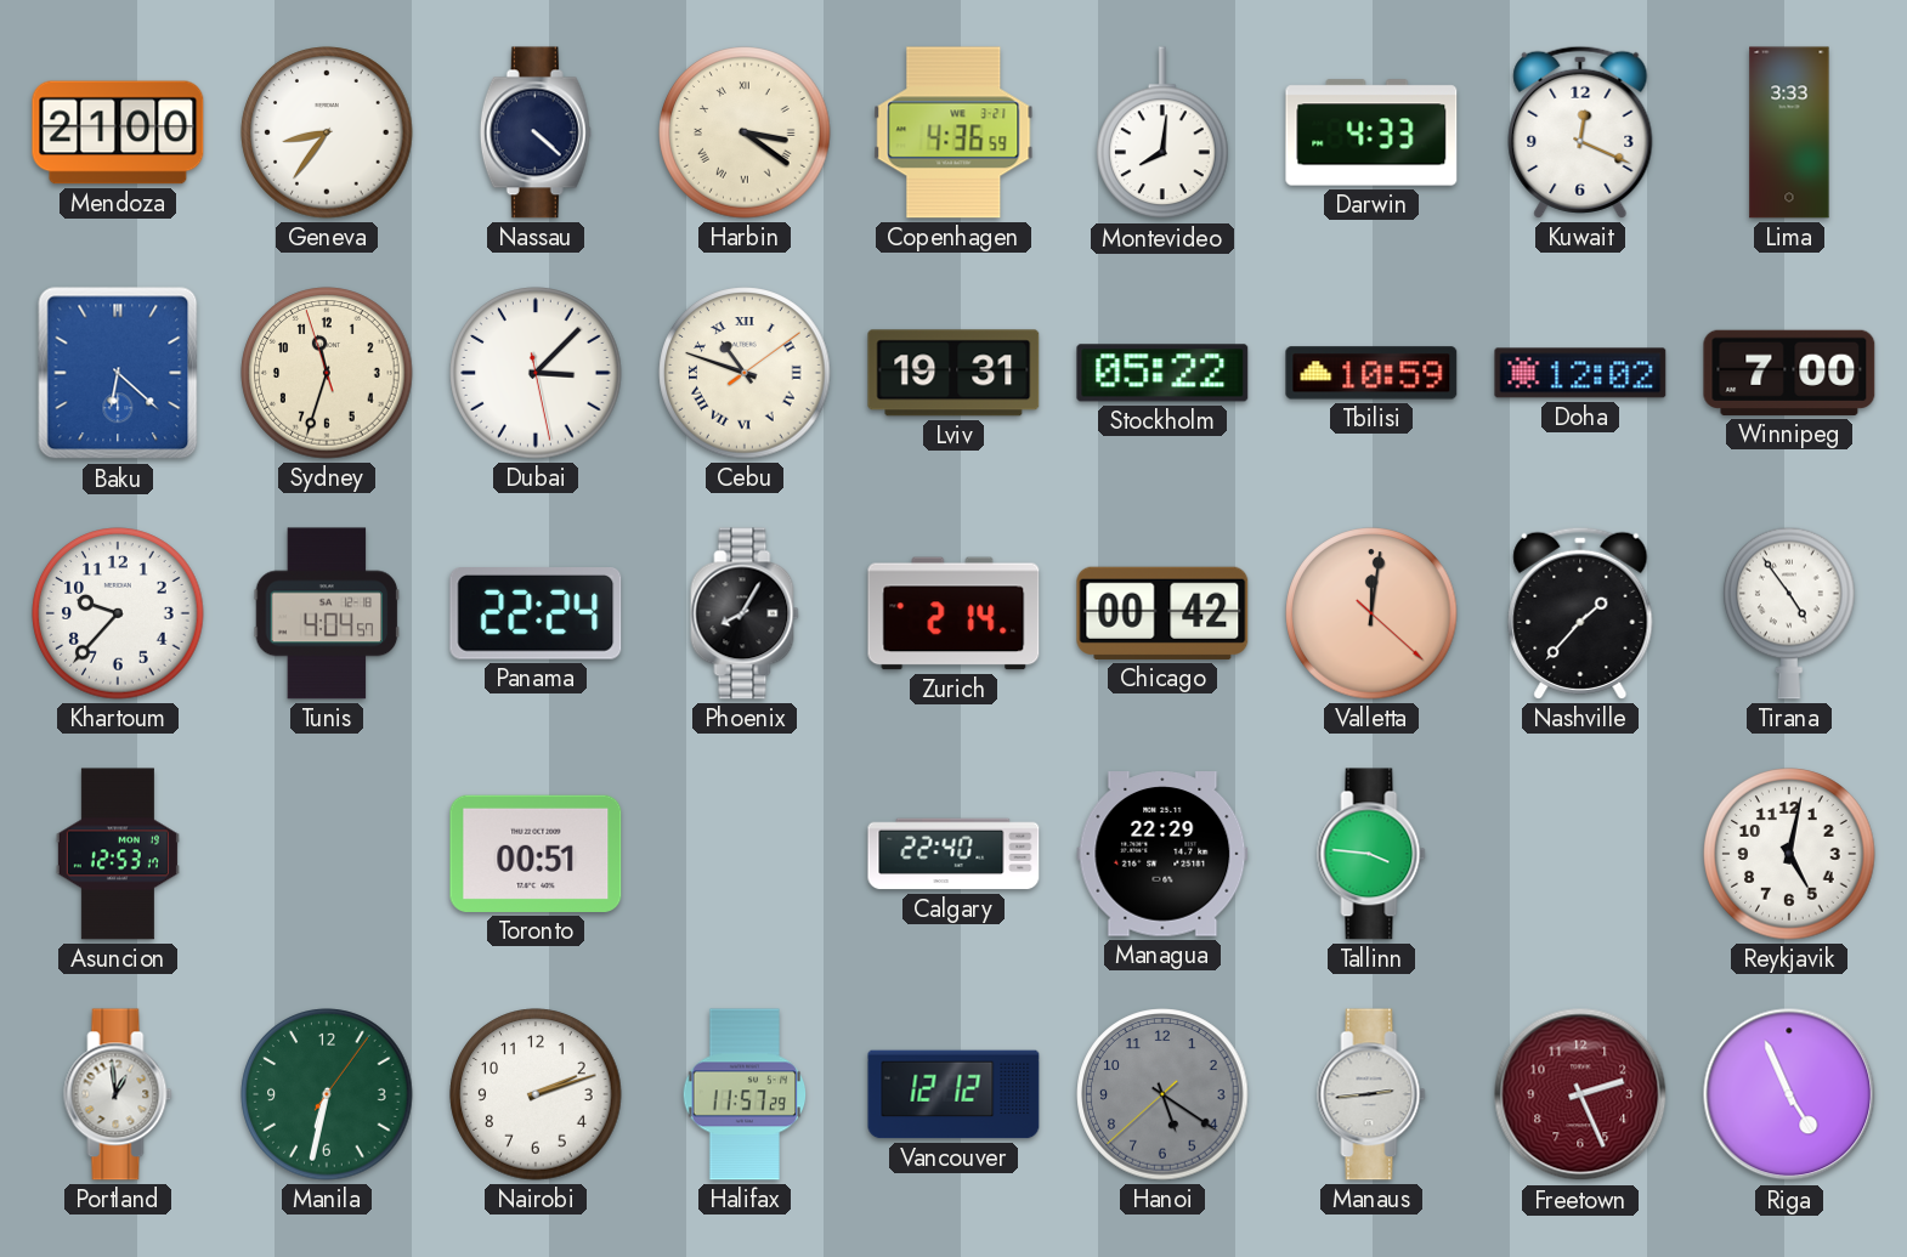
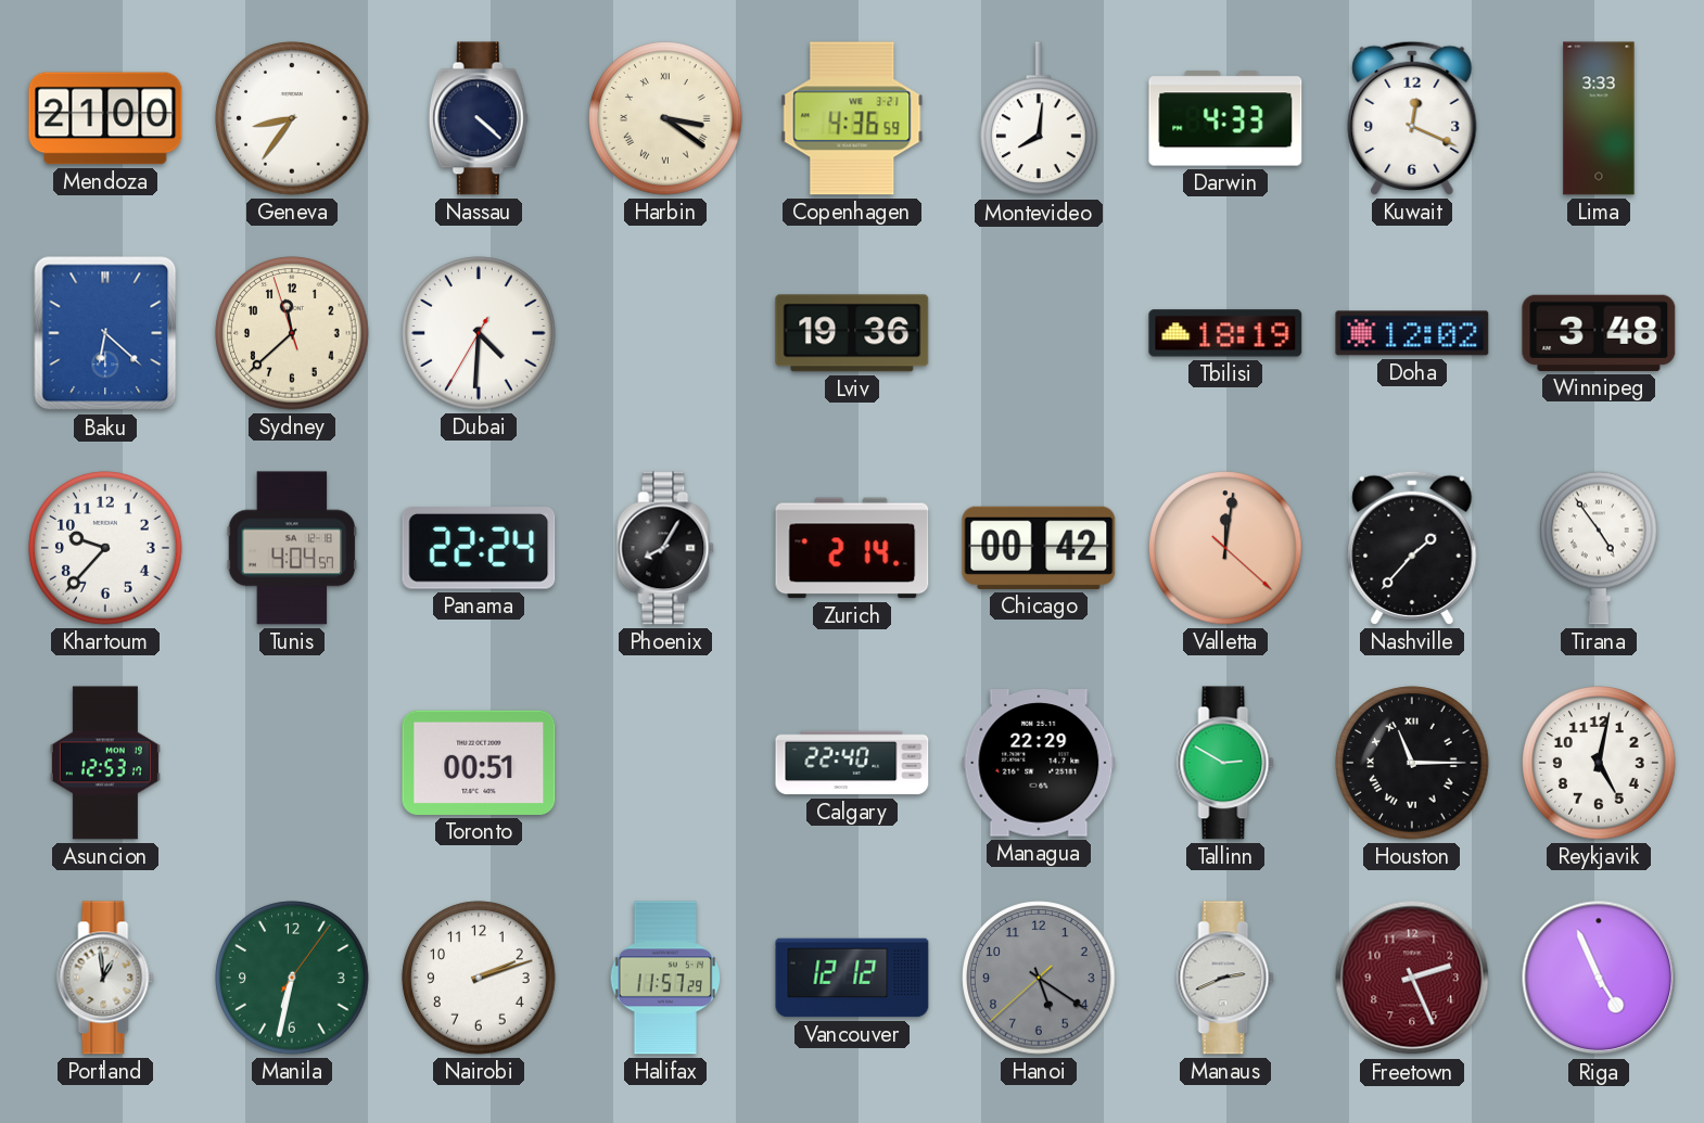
Sydney: 11:32 -> 11:37
Dubai: 3:07 -> 4:30
Cebu: 10:48 -> none
Lviv: 19:31 -> 19:36
Stockholm: 05:22 -> none
Tbilisi: 10:59 -> 18:19
Winnipeg: 7:00 -> 3:48
Tallinn: 3:46 -> 2:50
Houston: none -> 11:15
Manaus: 2:44 -> 2:41
